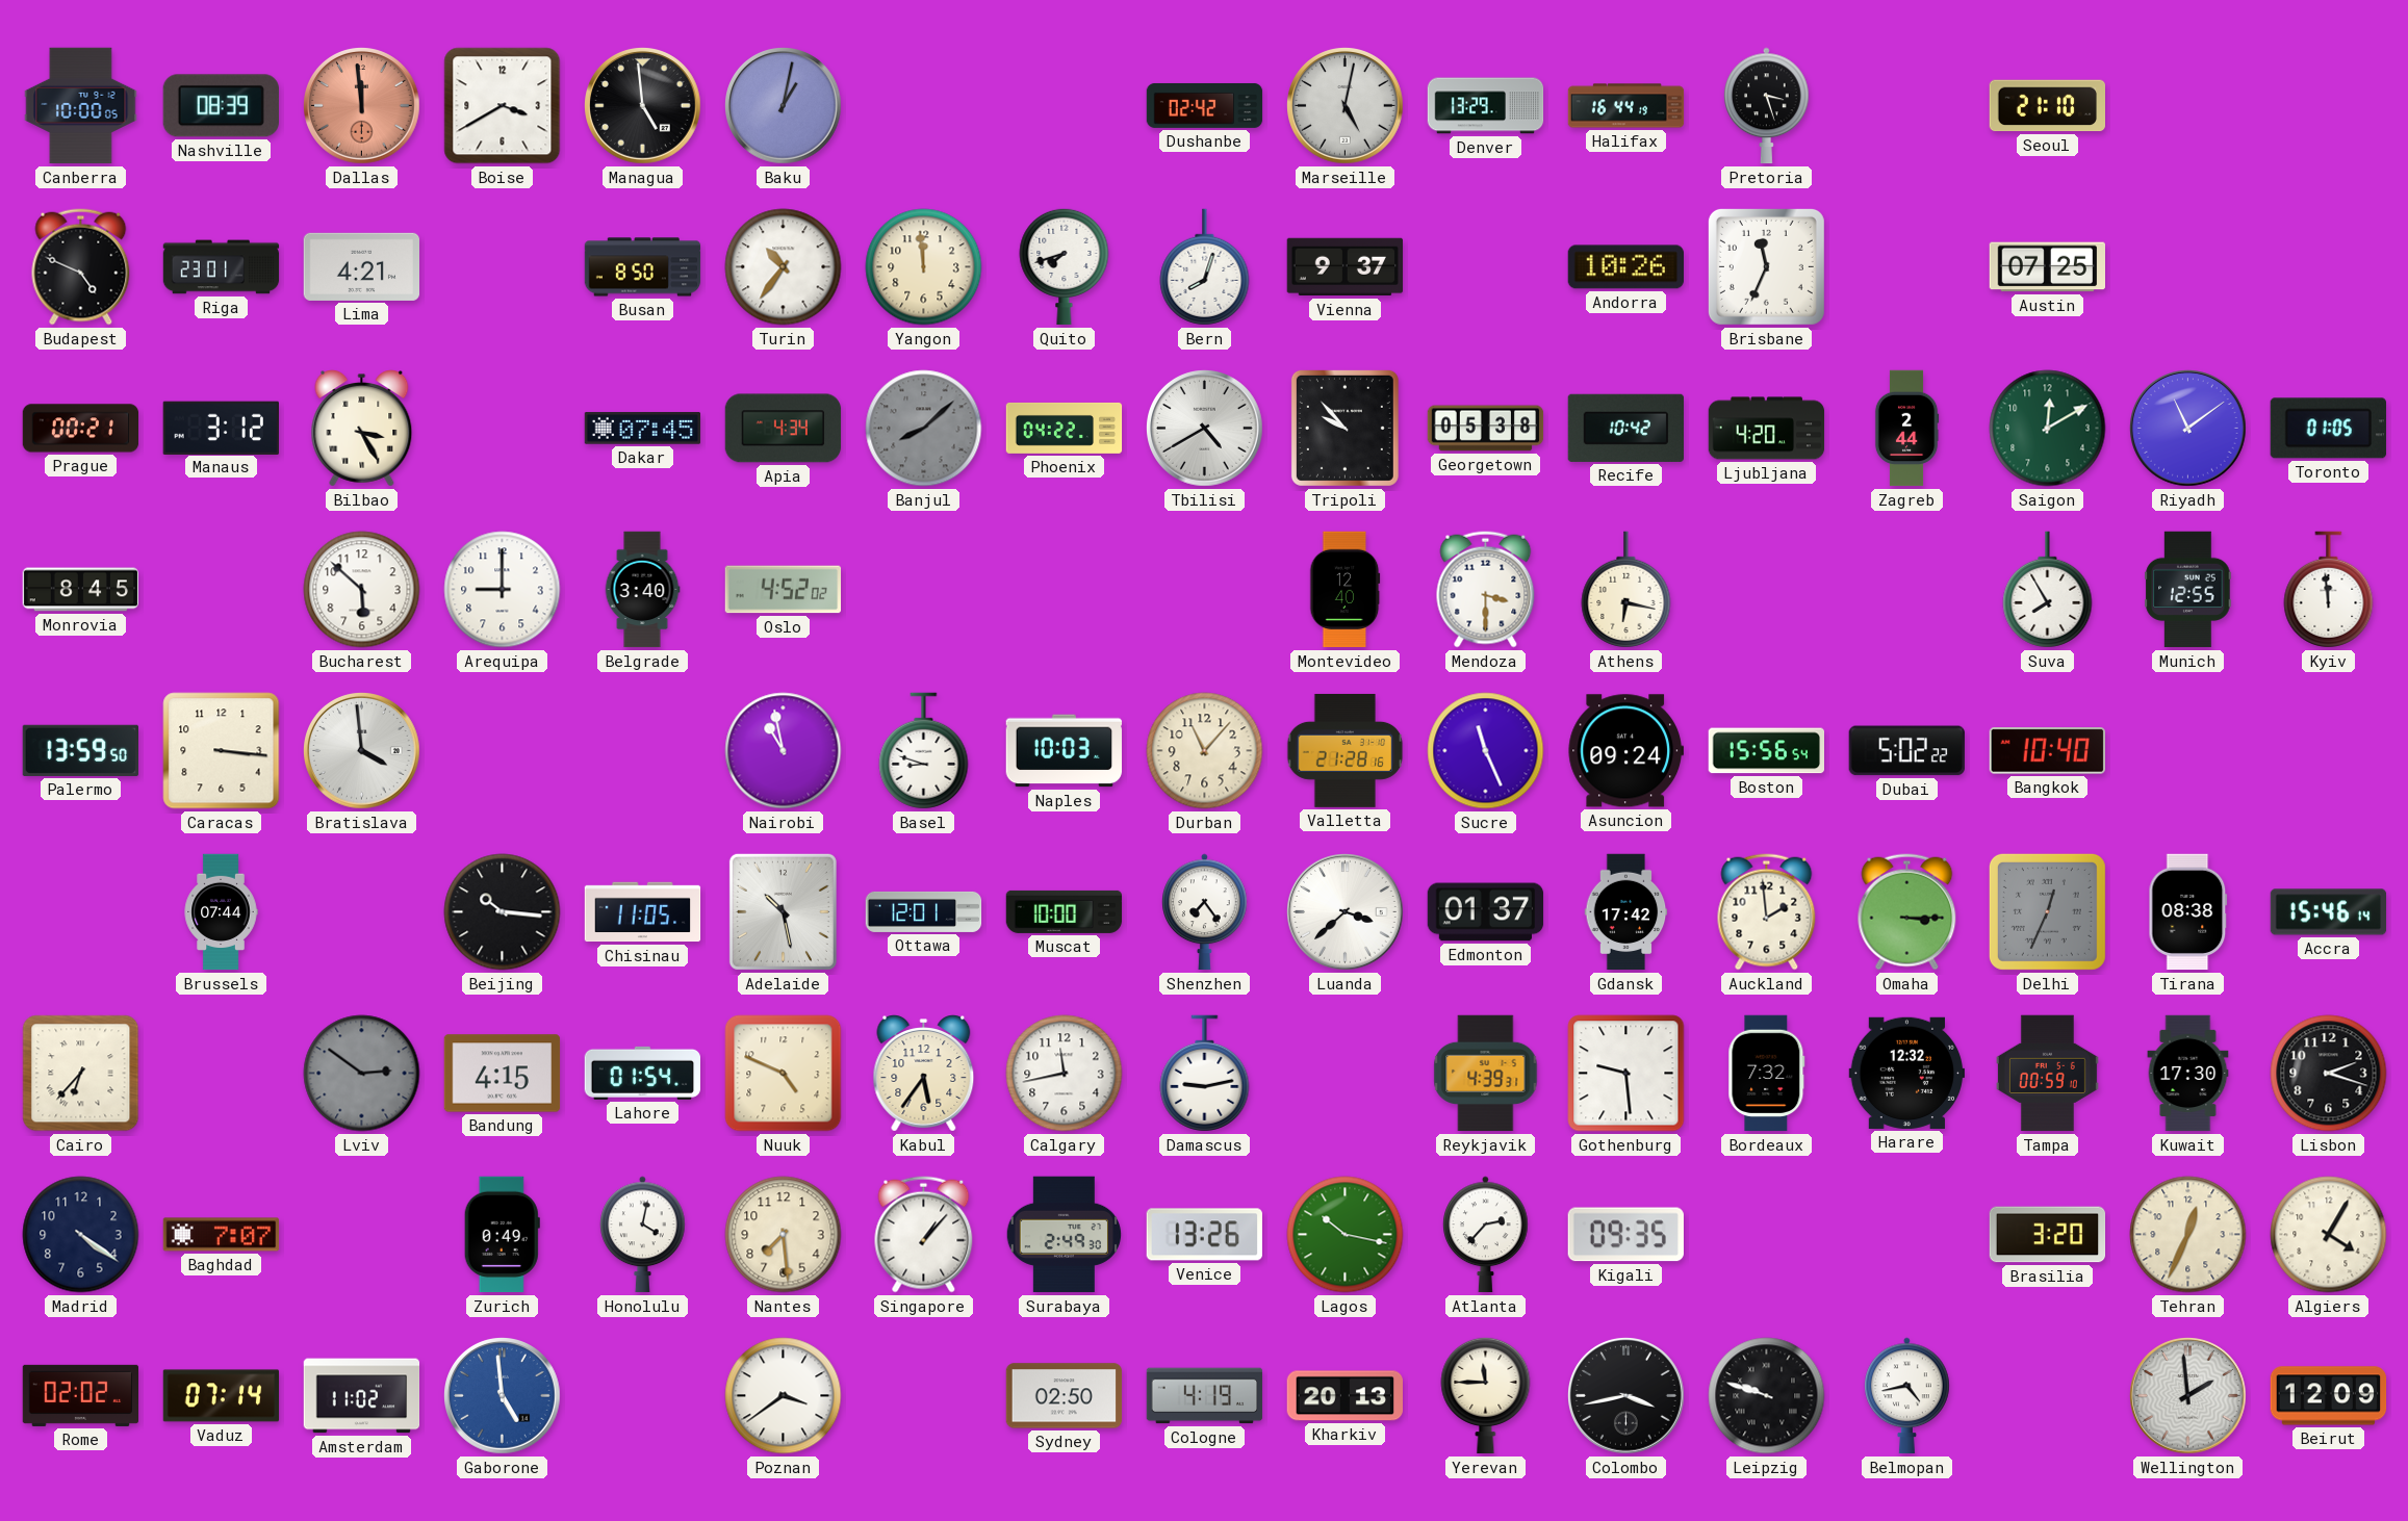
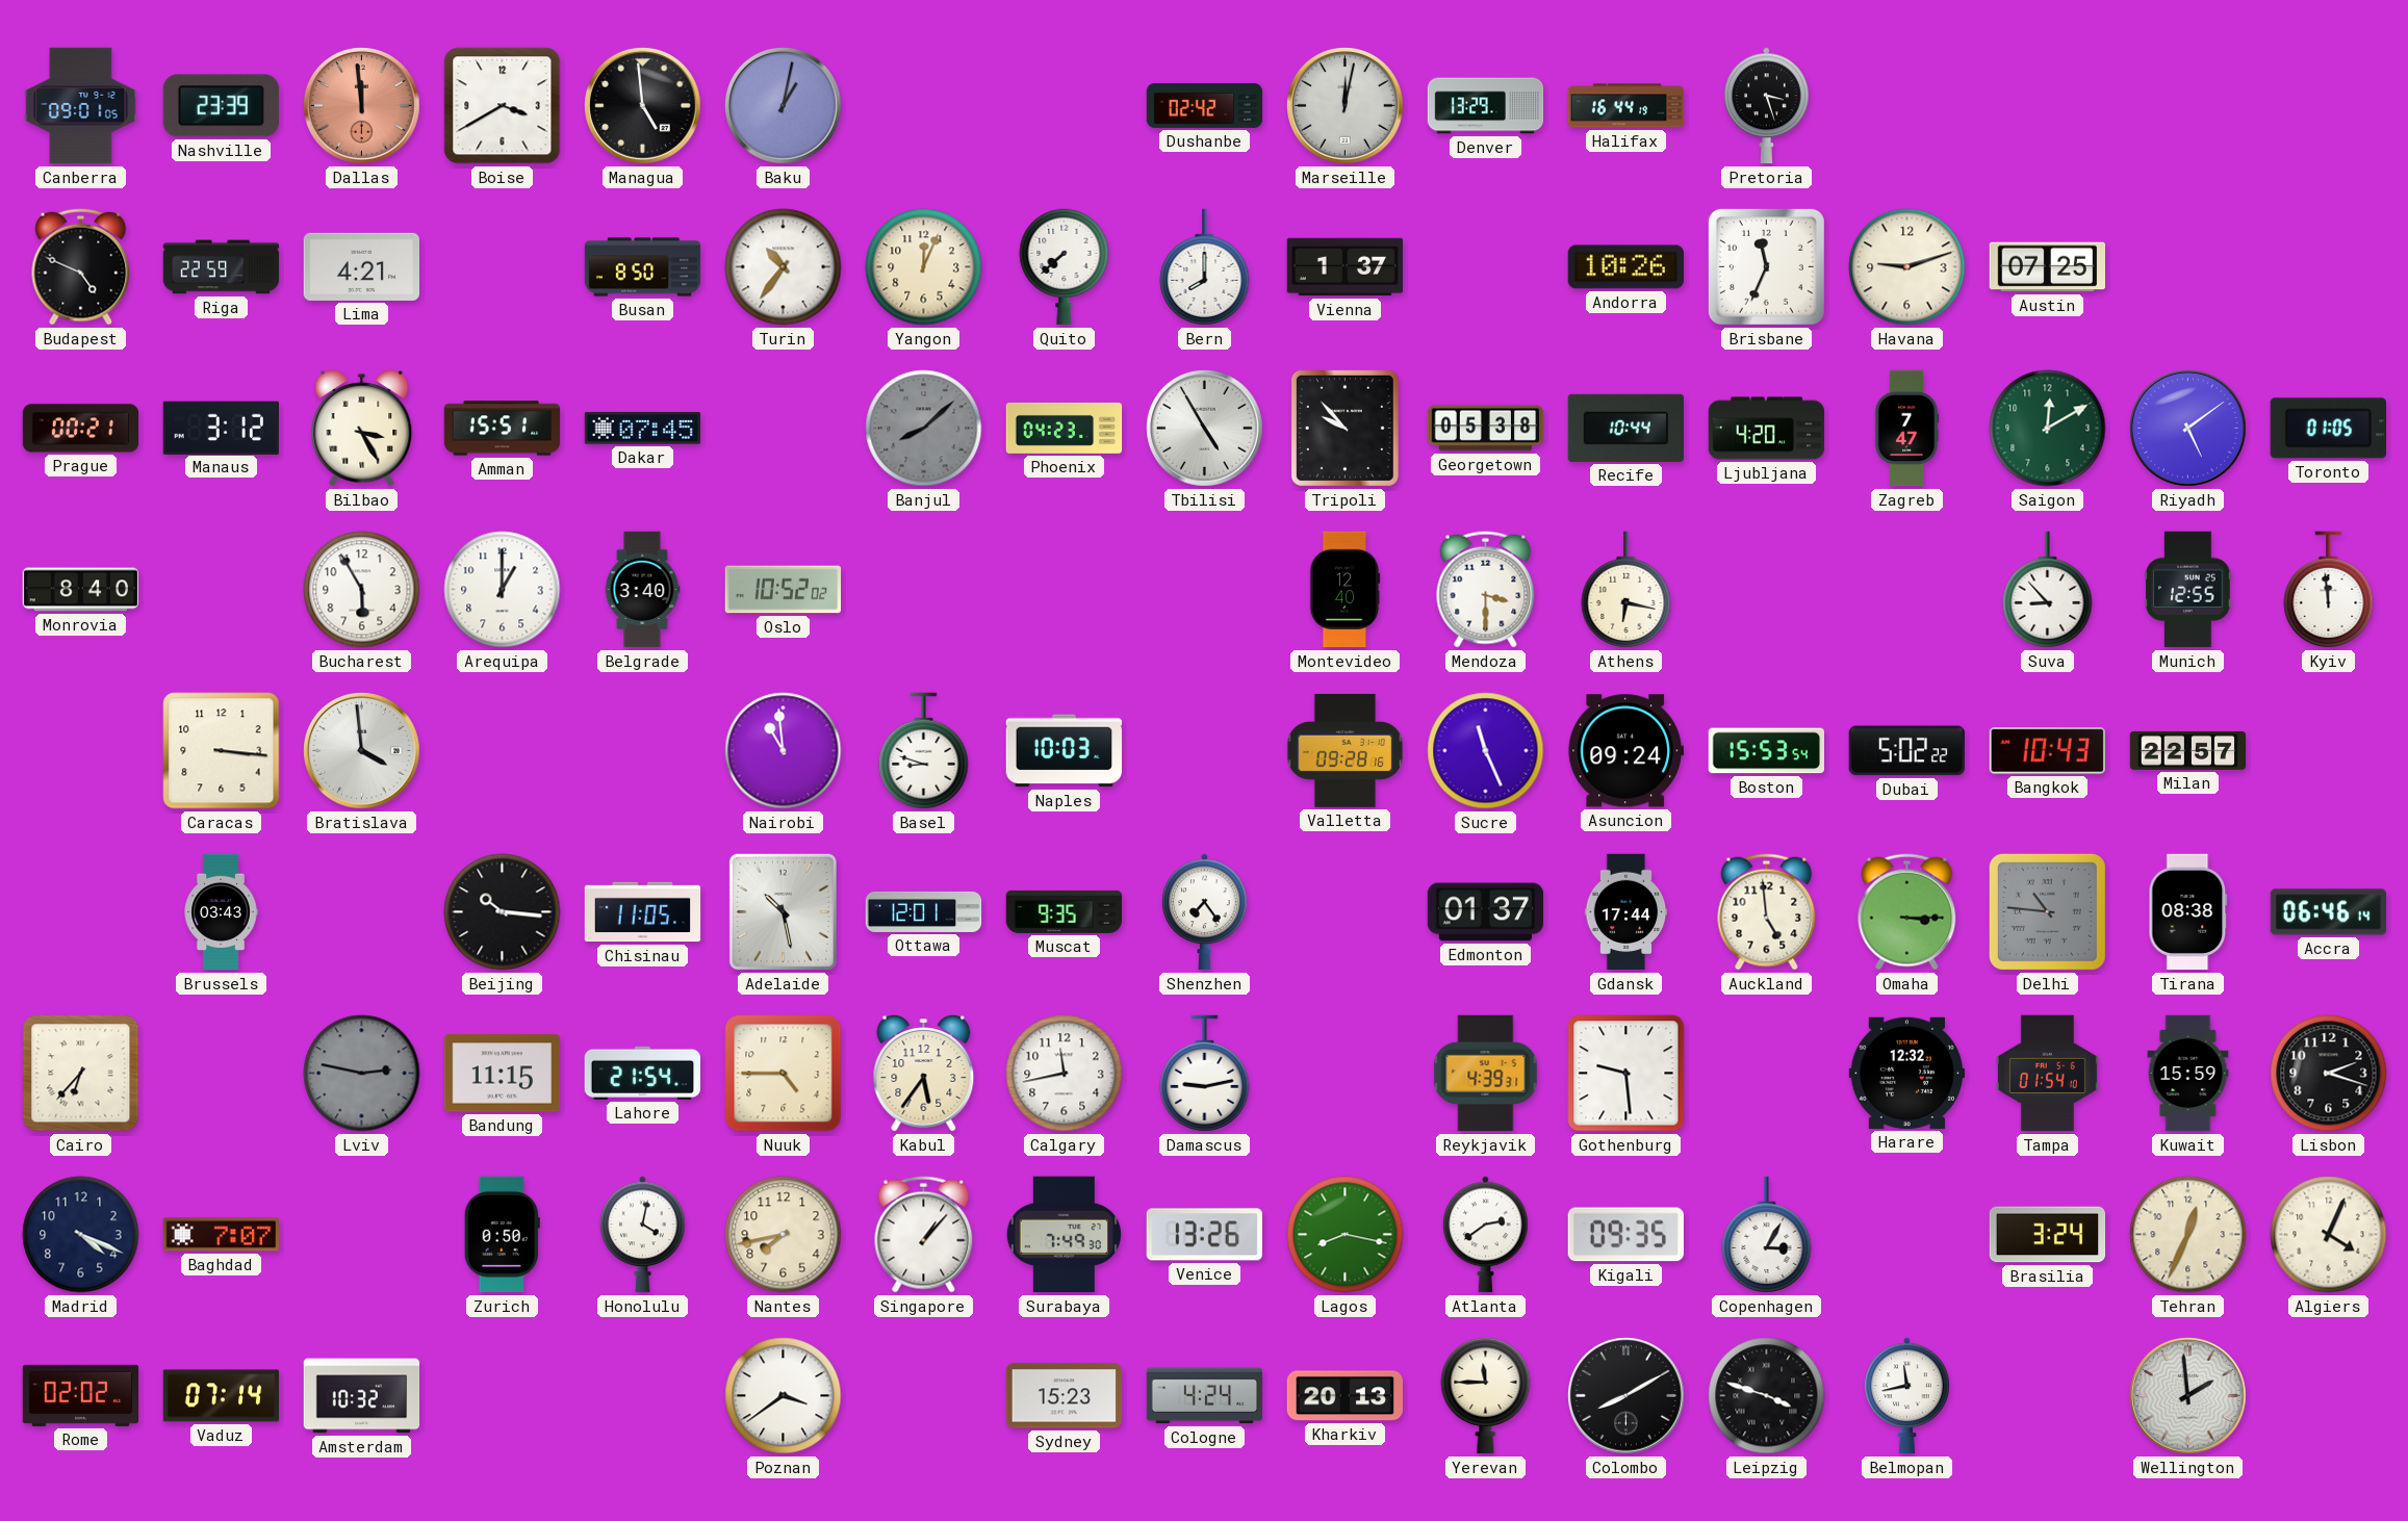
Canberra: 10:00 -> 09:01
Nashville: 08:39 -> 23:39
Marseille: 5:02 -> 12:02
Seoul: 21:10 -> none
Riga: 23:01 -> 22:59
Yangon: 11:59 -> 12:04
Quito: 7:42 -> 7:38
Bern: 8:03 -> 8:00
Vienna: 9:37 -> 1:37
Havana: none -> 9:12
Amman: none -> 15:51
Apia: 4:34 -> none
Phoenix: 04:22 -> 04:23
Tbilisi: 4:40 -> 4:55
Recife: 10:42 -> 10:44
Zagreb: 2:44 -> 7:47
Riyadh: 11:09 -> 5:09
Monrovia: 8:45 -> 8:40
Bucharest: 5:52 -> 5:55
Arequipa: 9:00 -> 1:00
Oslo: 4:52 -> 10:52
Suva: 7:55 -> 8:53
Palermo: 13:59 -> none
Nairobi: 10:58 -> 10:59
Durban: 11:07 -> none
Valletta: 21:28 -> 09:28
Boston: 15:56 -> 15:53
Bangkok: 10:40 -> 10:43
Milan: none -> 22:57
Brussels: 07:44 -> 03:43
Muscat: 10:00 -> 9:35
Luanda: 3:38 -> none
Gdansk: 17:42 -> 17:44
Auckland: 1:59 -> 4:59
Delhi: 12:34 -> 10:46
Accra: 15:46 -> 06:46
Lviv: 2:51 -> 2:47
Bandung: 4:15 -> 11:15
Lahore: 01:54 -> 21:54
Nuuk: 4:49 -> 4:45
Bordeaux: 7:32 -> none
Tampa: 00:59 -> 01:54
Kuwait: 17:30 -> 15:59
Madrid: 4:21 -> 4:19
Zurich: 0:49 -> 0:50
Nantes: 7:29 -> 7:43
Surabaya: 2:49 -> 7:49
Lagos: 10:17 -> 8:17
Atlanta: 2:37 -> 2:39
Copenhagen: none -> 3:05
Brasilia: 3:20 -> 3:24
Algiers: 4:05 -> 4:04
Amsterdam: 11:02 -> 10:32
Gaborone: 4:59 -> none
Sydney: 02:50 -> 15:23
Cologne: 4:19 -> 4:24
Colombo: 3:43 -> 8:10
Leipzig: 9:48 -> 3:48
Belmopan: 4:43 -> 11:43
Beirut: 12:09 -> none
